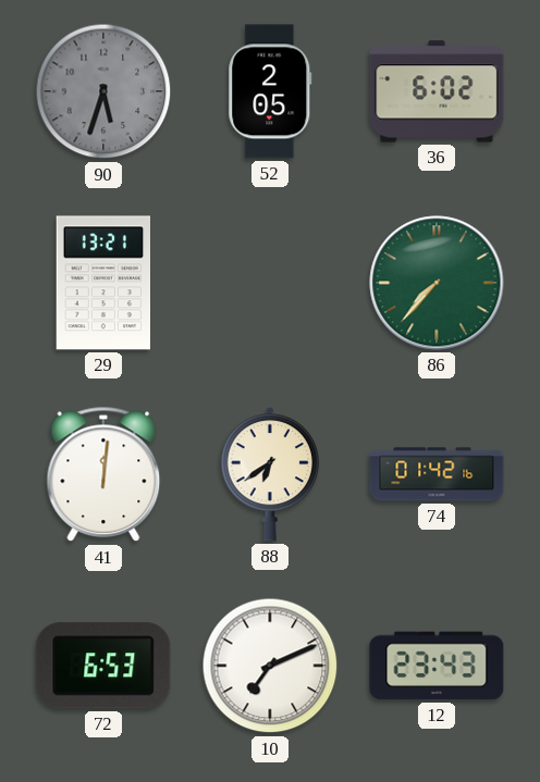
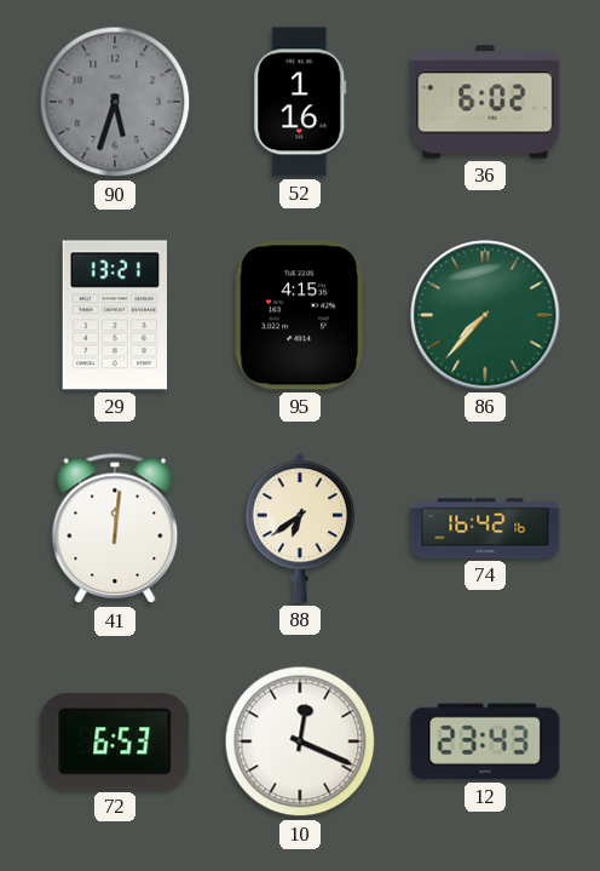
52: 2:05 -> 1:16
95: none -> 4:15
74: 01:42 -> 16:42
10: 7:11 -> 12:19
